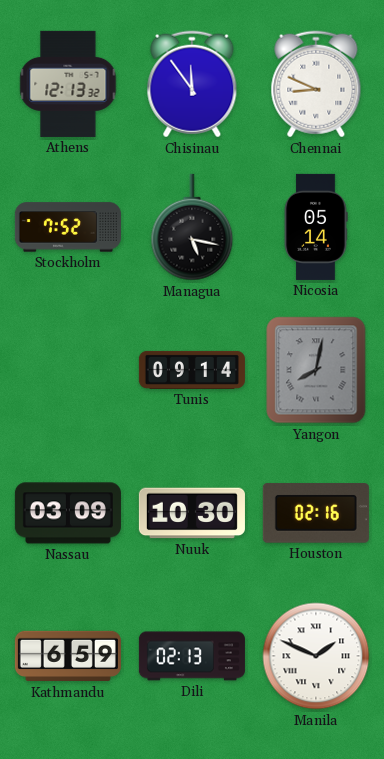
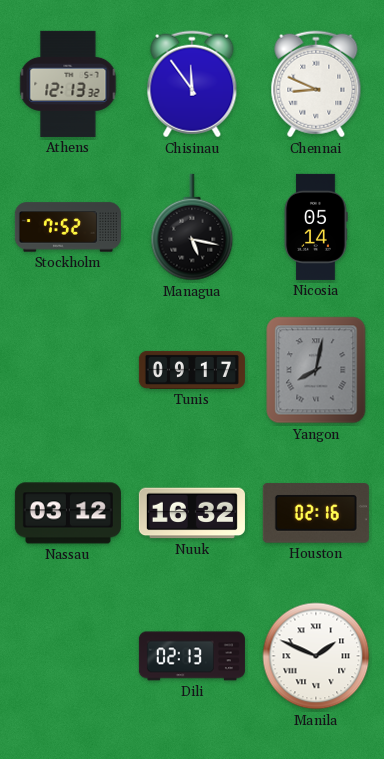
Tunis: 09:14 -> 09:17
Nassau: 03:09 -> 03:12
Nuuk: 10:30 -> 16:32
Kathmandu: 6:59 -> none
